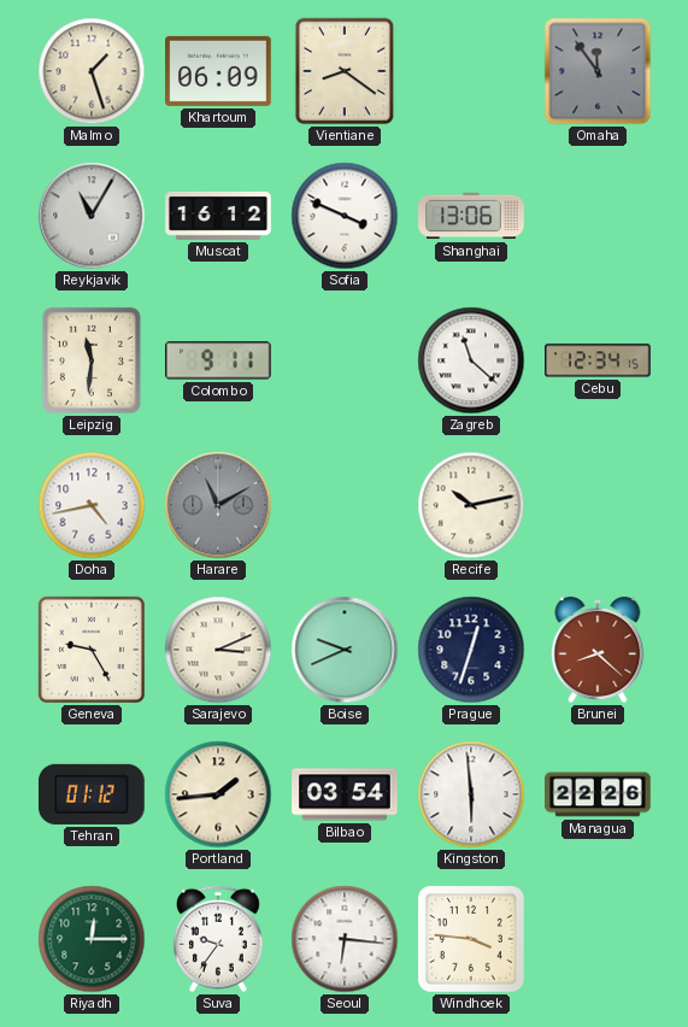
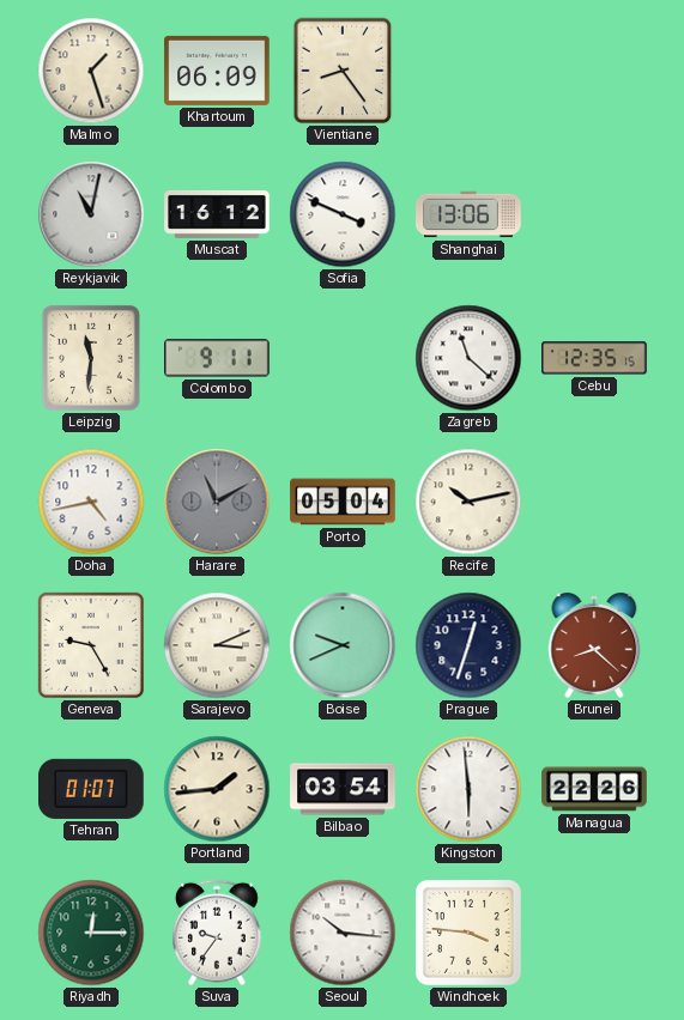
Vientiane: 8:21 -> 8:24
Omaha: 11:54 -> none
Reykjavik: 11:05 -> 11:02
Cebu: 12:34 -> 12:35
Porto: none -> 05:04
Tehran: 01:12 -> 01:07
Seoul: 6:16 -> 10:16
